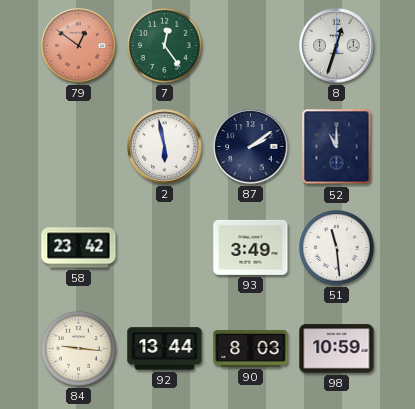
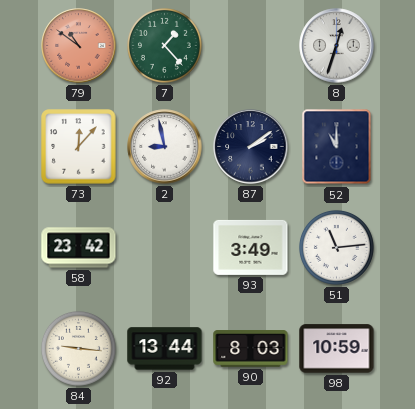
79: 12:51 -> 10:51
7: 12:24 -> 1:23
73: none -> 12:07
2: 5:58 -> 8:58
51: 11:29 -> 11:14
